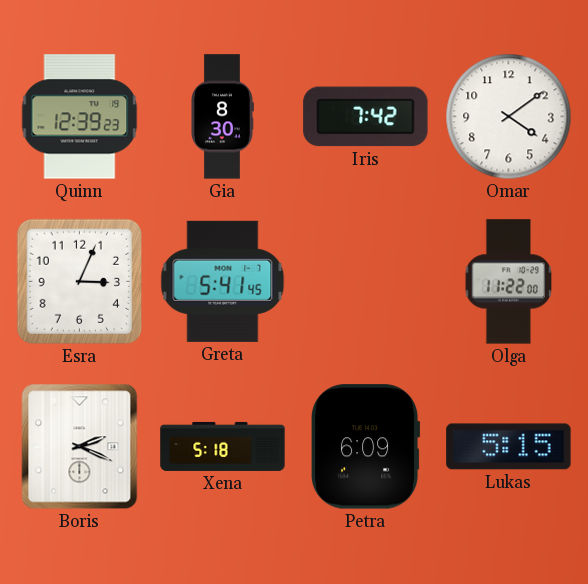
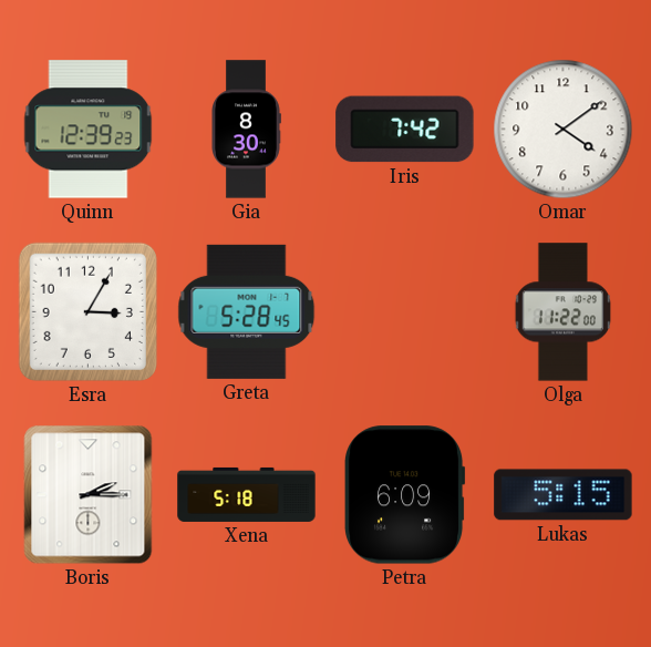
Esra: 3:04 -> 3:05
Greta: 5:41 -> 5:28
Boris: 2:19 -> 2:15
